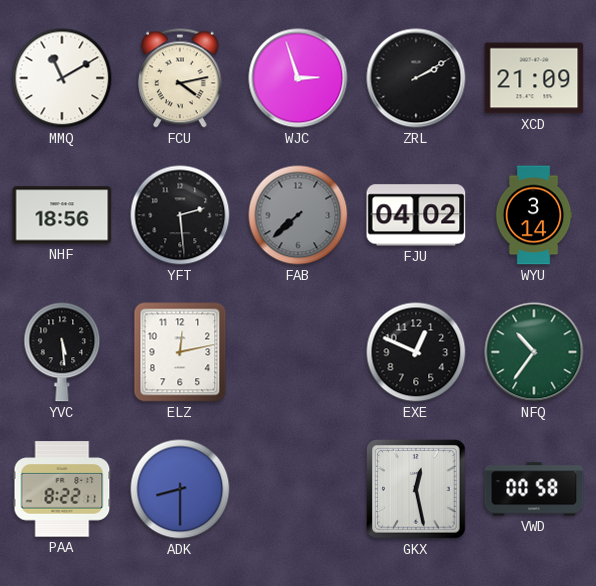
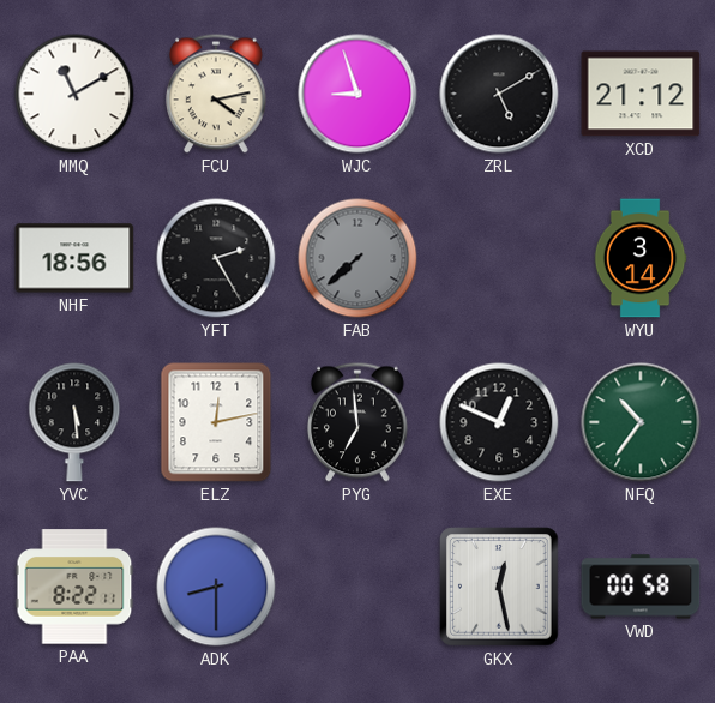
WJC: 2:57 -> 8:57
ZRL: 2:10 -> 5:10
XCD: 21:09 -> 21:12
YFT: 2:29 -> 2:25
FJU: 04:02 -> none
PYG: none -> 6:59
